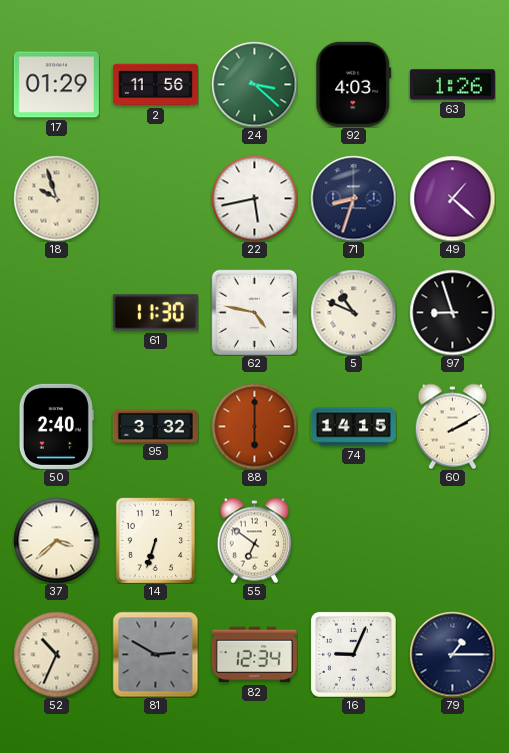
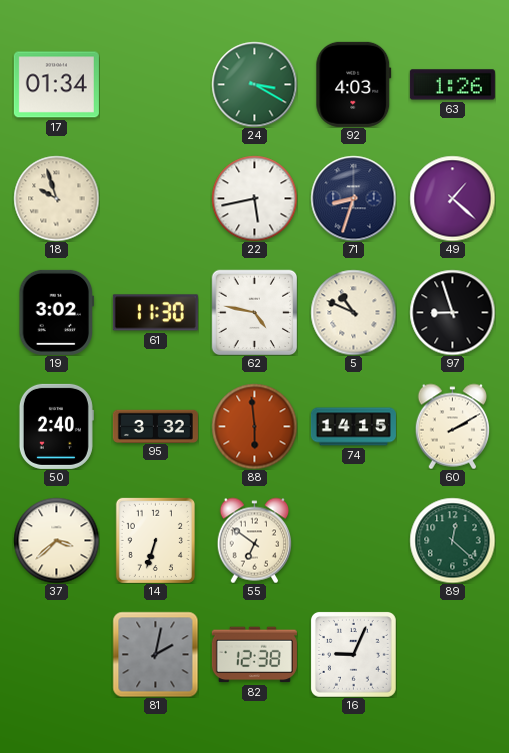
17: 01:29 -> 01:34
2: 11:56 -> none
24: 3:22 -> 3:20
19: none -> 3:02
88: 6:00 -> 5:59
89: none -> 12:22
52: 10:34 -> none
81: 2:50 -> 2:02
82: 12:34 -> 12:38
79: 1:15 -> none
